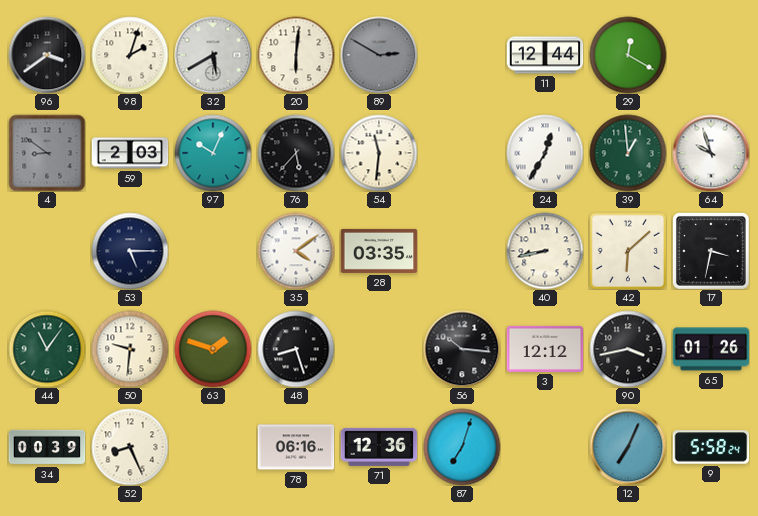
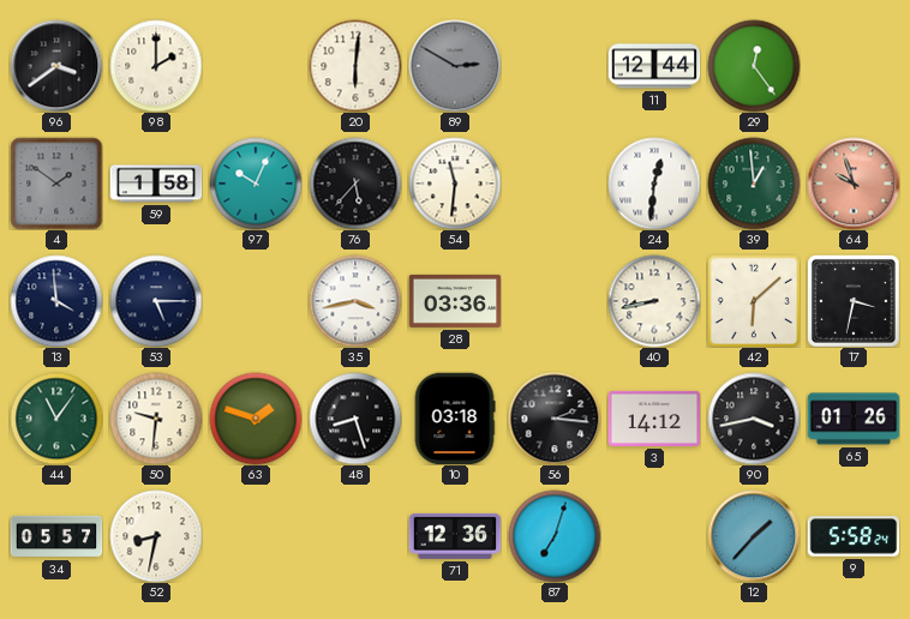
98: 2:03 -> 2:00
32: 5:40 -> none
29: 12:20 -> 12:24
4: 8:51 -> 1:51
59: 2:03 -> 1:58
24: 12:35 -> 12:31
64 dial: white -> salmon
13: none -> 3:59
35: 4:09 -> 3:43
28: 03:35 -> 03:36
10: none -> 03:18
56: 10:16 -> 2:16
3: 12:12 -> 14:12
34: 00:39 -> 05:57
52: 8:26 -> 8:32
78: 06:16 -> none
12: 7:04 -> 1:37
